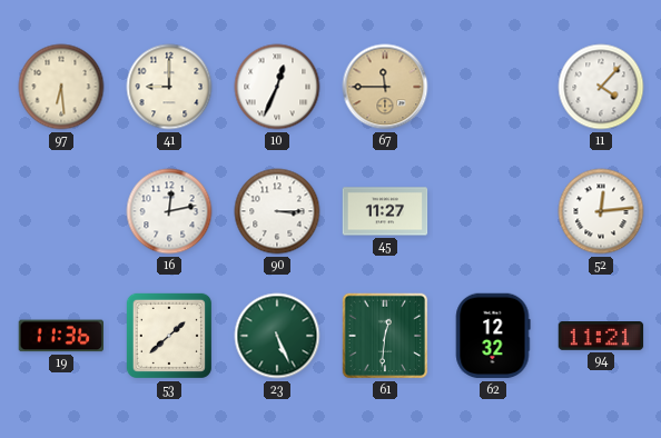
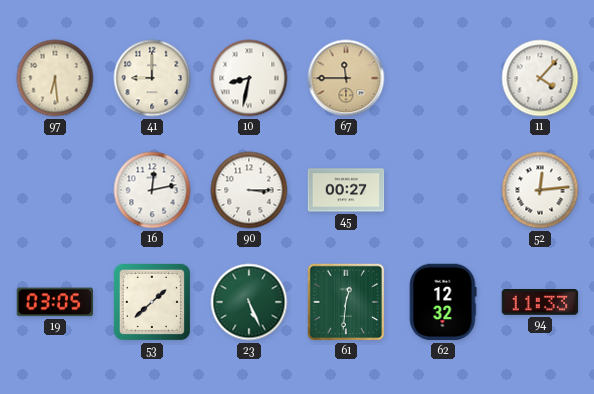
10: 12:34 -> 8:32
45: 11:27 -> 00:27
19: 11:36 -> 03:05
94: 11:21 -> 11:33
